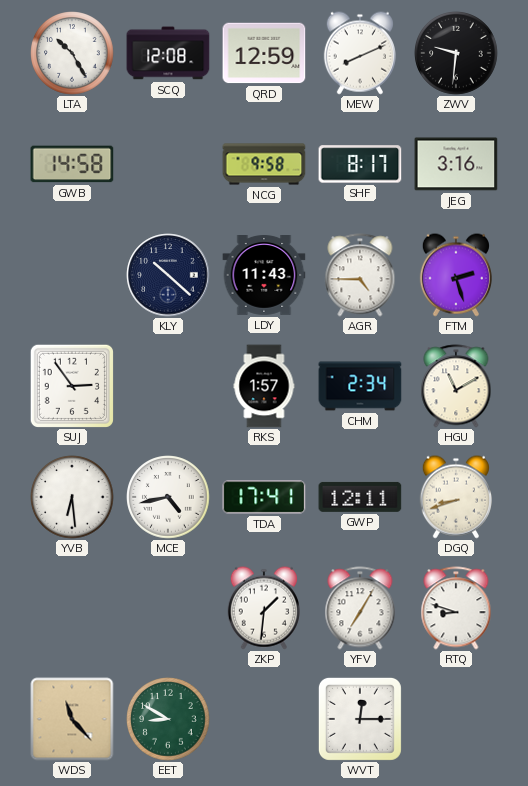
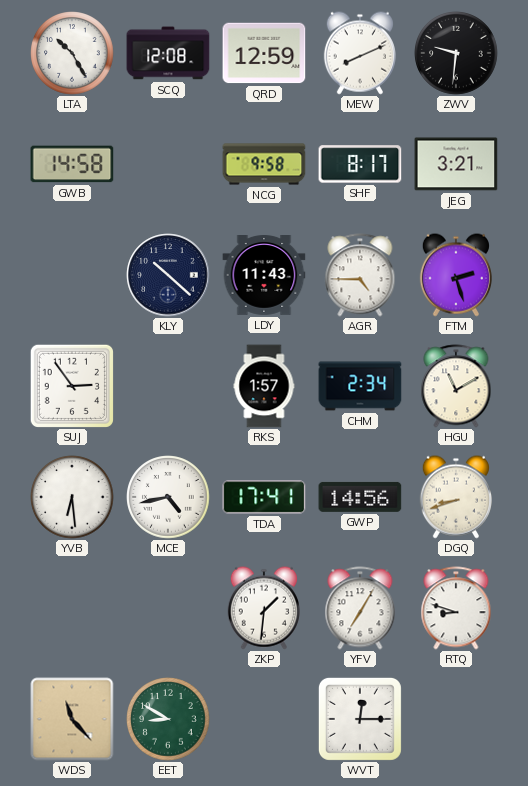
JEG: 3:16 -> 3:21
GWP: 12:11 -> 14:56
